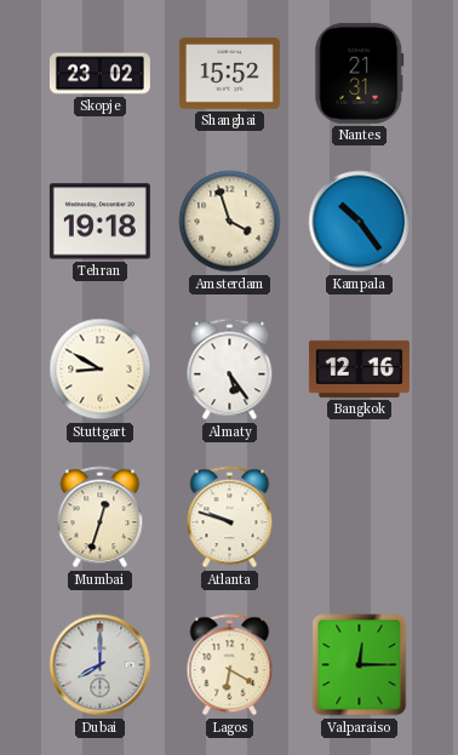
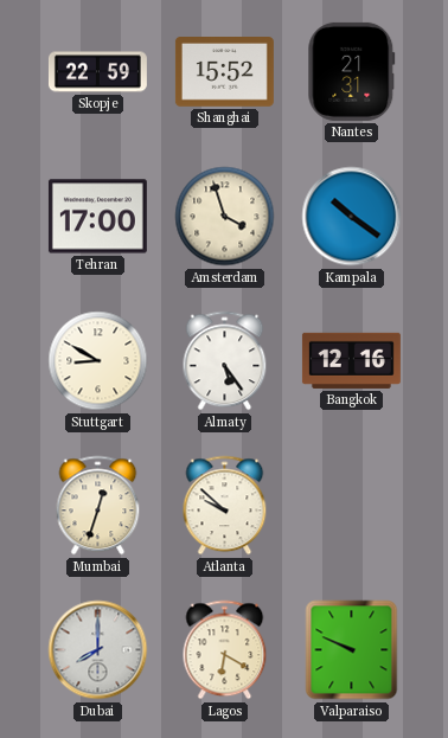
Skopje: 23:02 -> 22:59
Tehran: 19:18 -> 17:00
Kampala: 10:24 -> 10:21
Atlanta: 9:48 -> 9:52
Valparaiso: 12:15 -> 9:49
